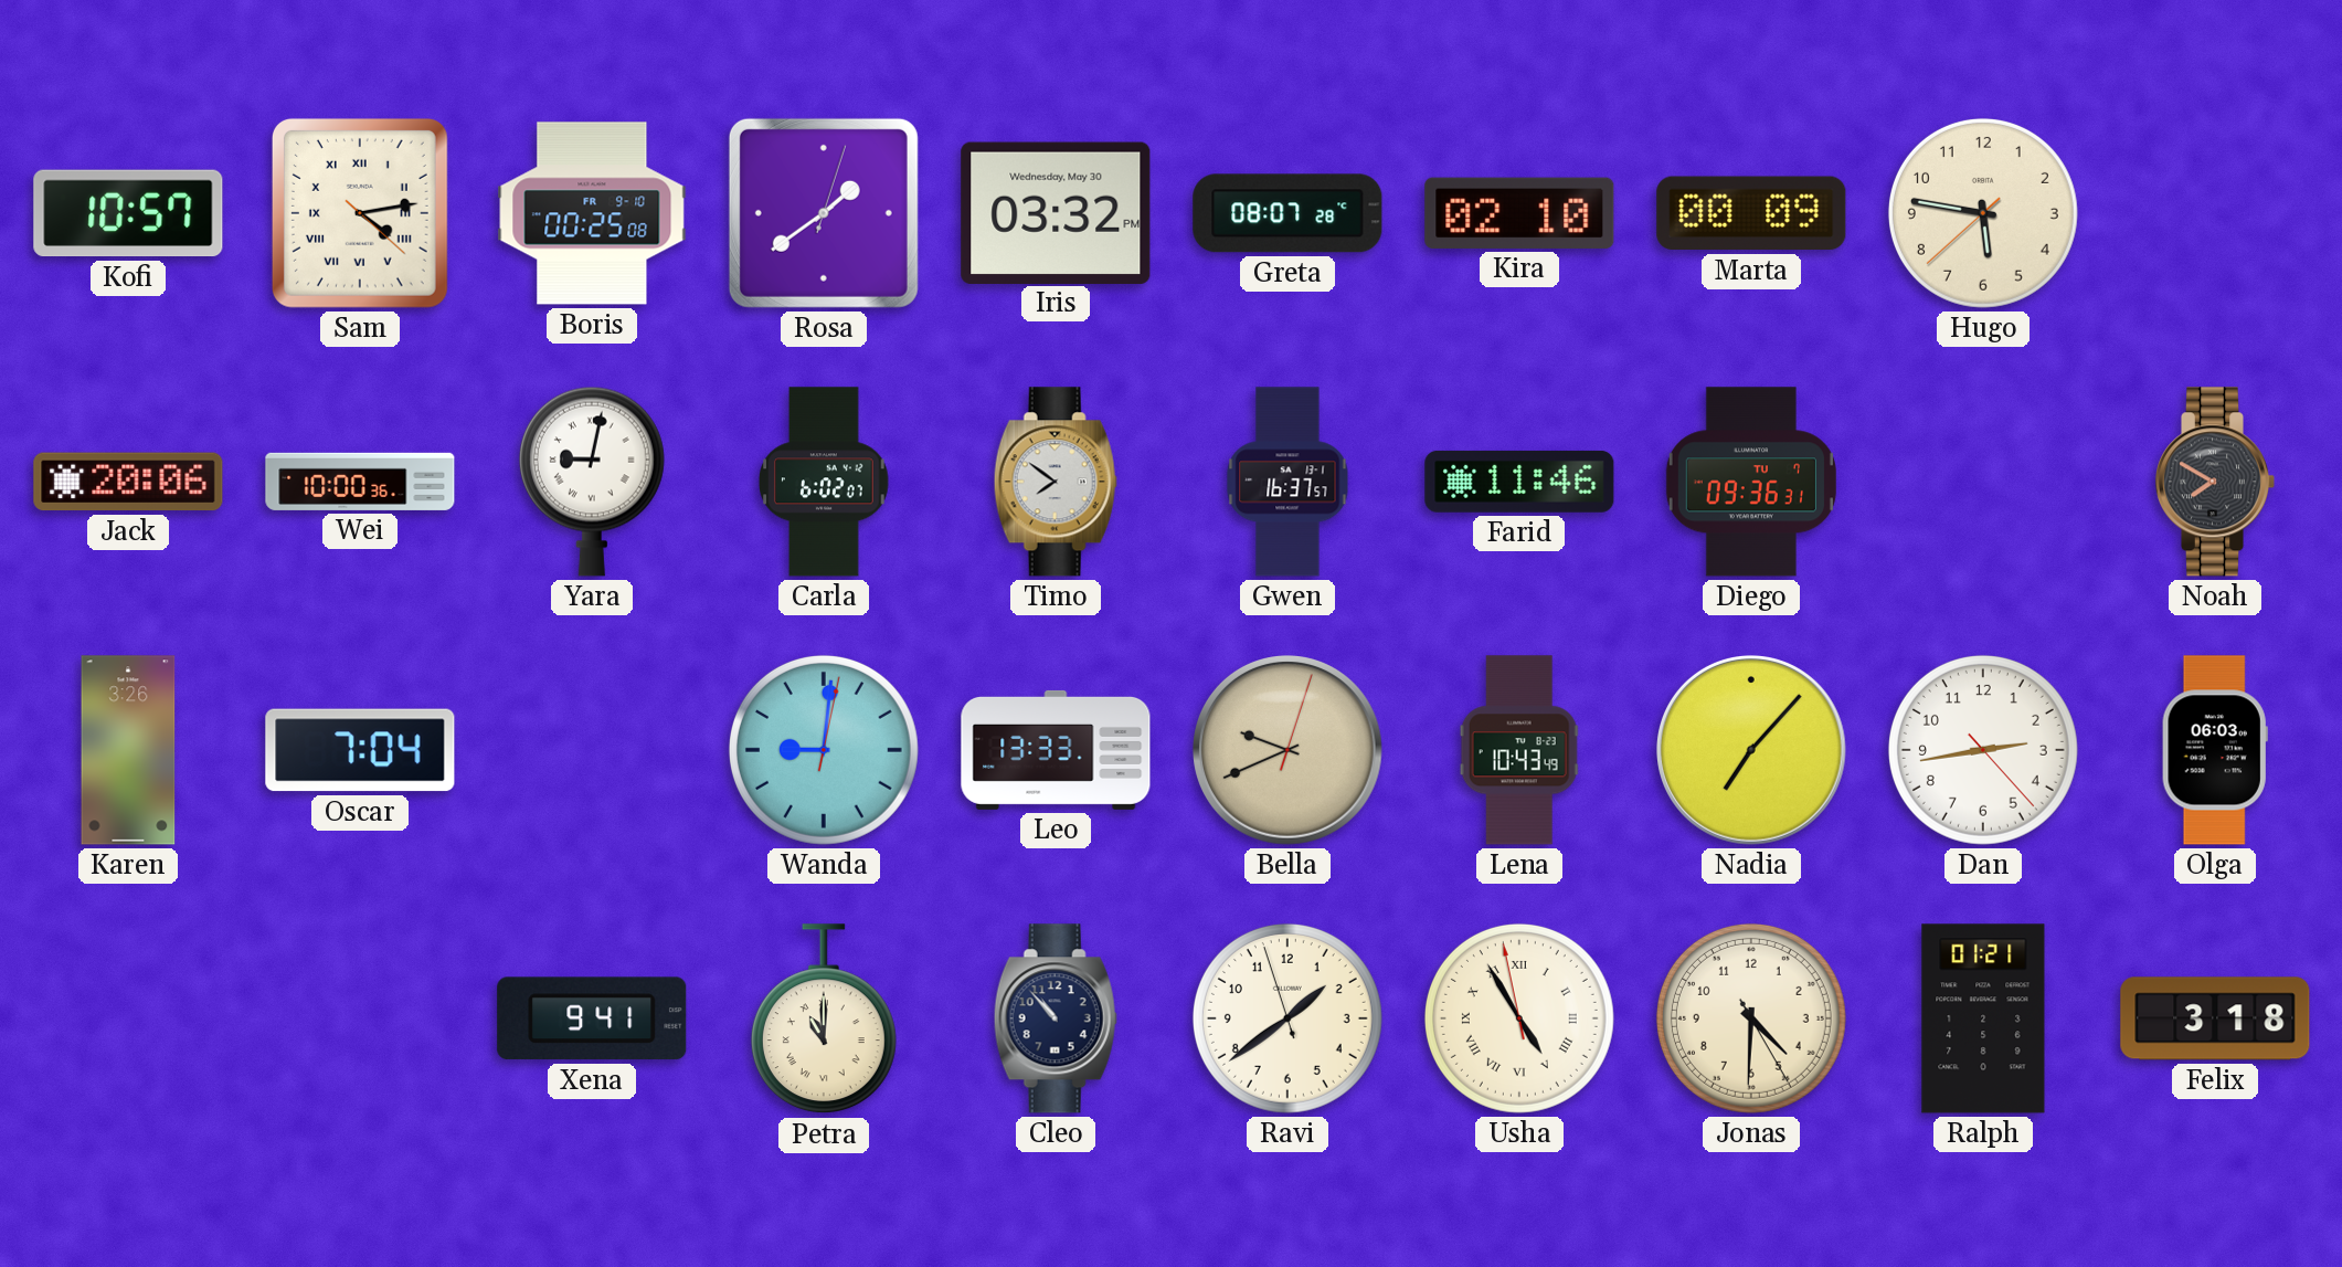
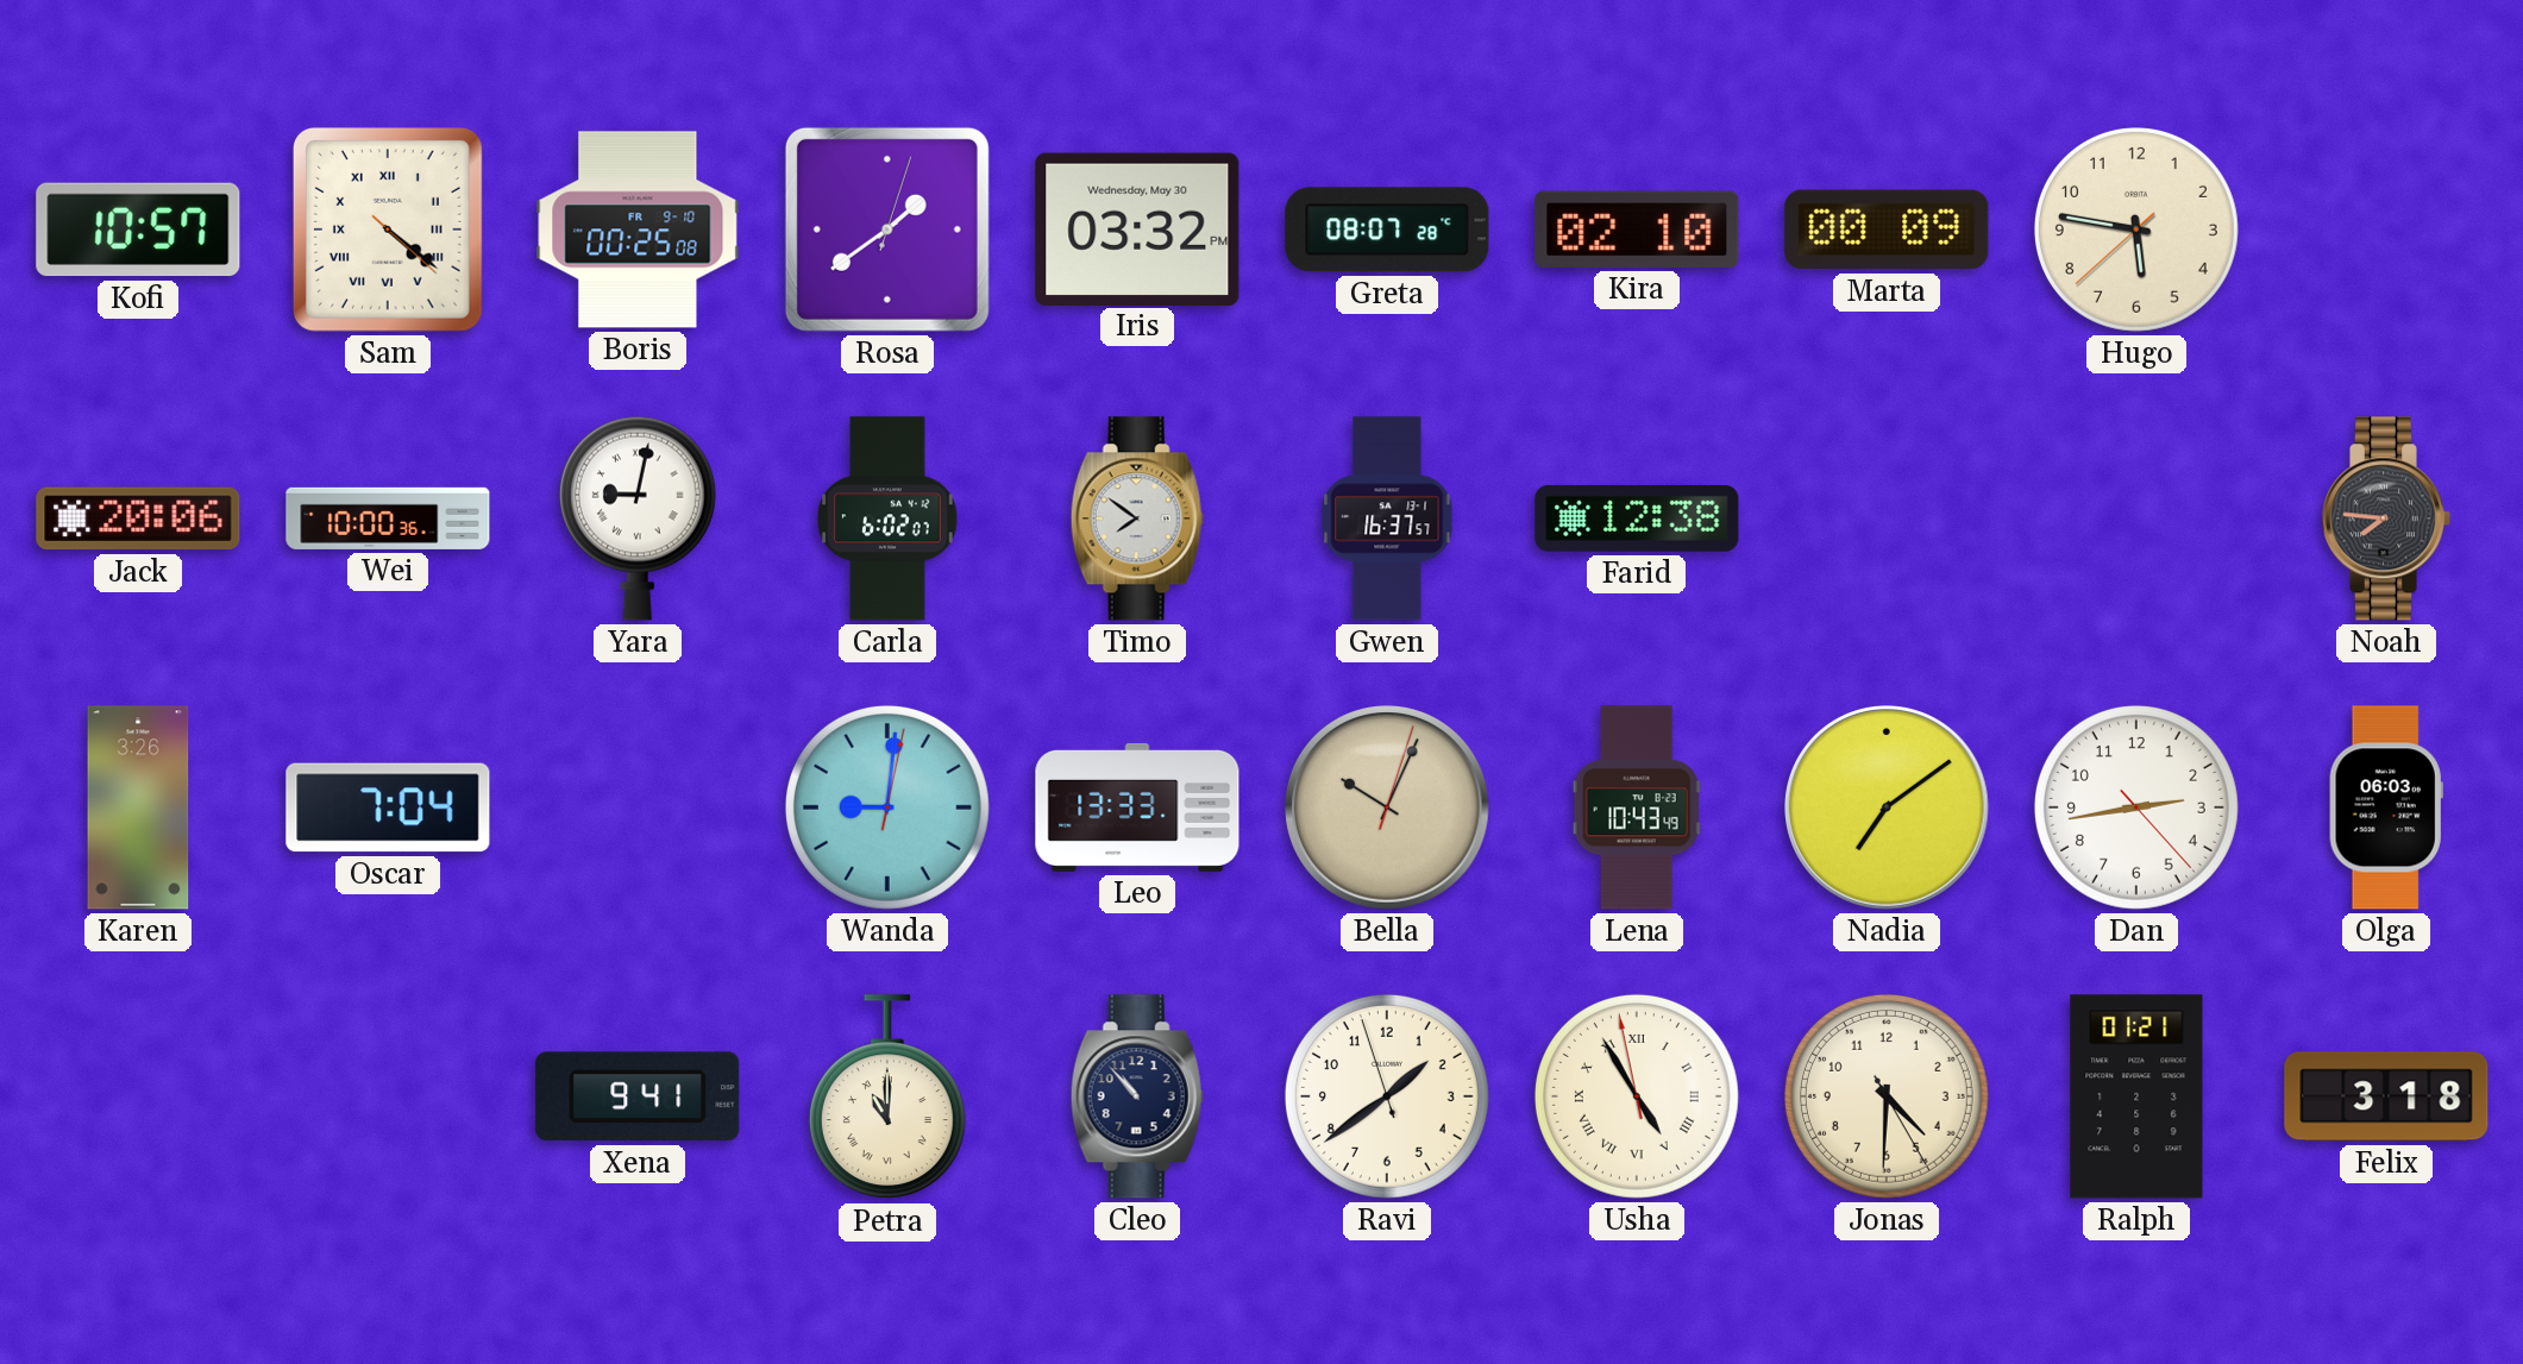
Sam: 4:13 -> 4:21
Farid: 11:46 -> 12:38
Diego: 09:36 -> none
Noah: 7:50 -> 7:46
Bella: 9:41 -> 10:04
Nadia: 7:07 -> 7:09
